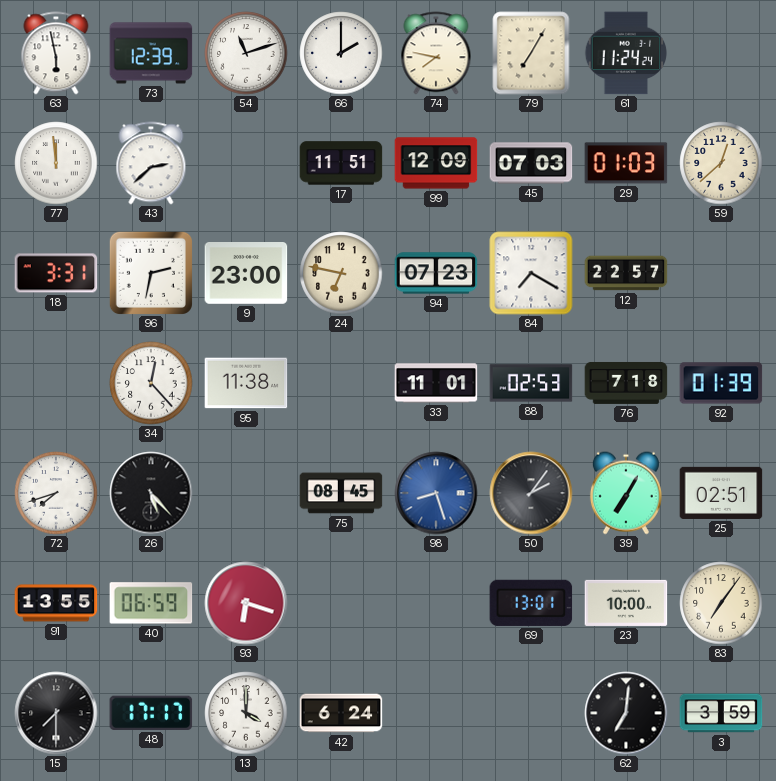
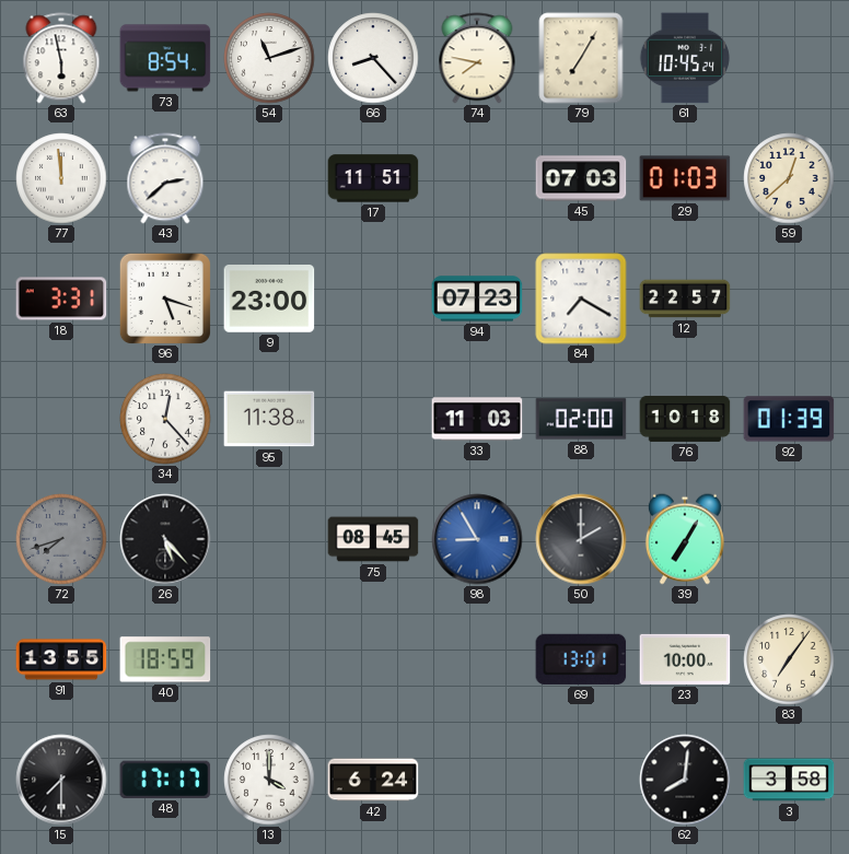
73: 12:39 -> 8:54
66: 2:00 -> 8:23
61: 11:24 -> 10:45
99: 12:09 -> none
96: 2:32 -> 5:18
24: 6:47 -> none
33: 11:01 -> 11:03
88: 02:53 -> 02:00
76: 7:18 -> 10:18
72 dial: white -> grey
98: 8:27 -> 8:55
50: 2:06 -> 2:00
25: 02:51 -> none
40: 06:59 -> 18:59
93: 6:18 -> none
62: 7:01 -> 8:01
3: 3:59 -> 3:58
